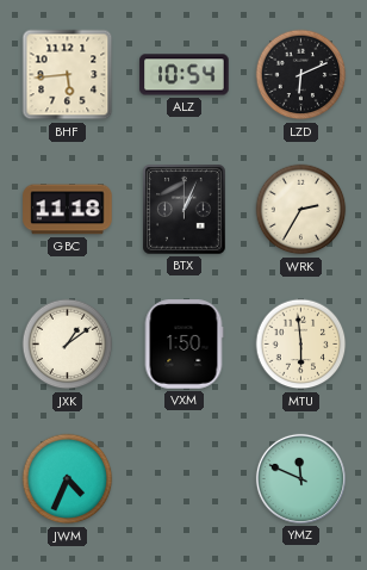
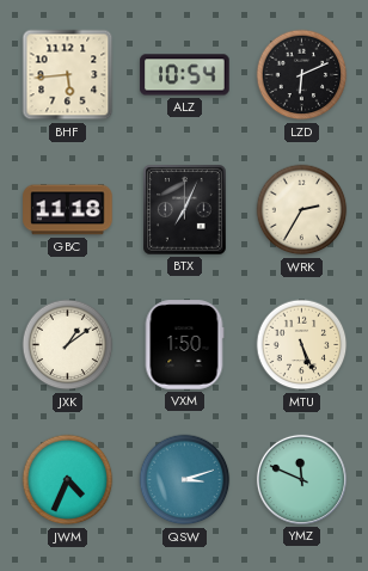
BTX: 1:04 -> 7:04
MTU: 5:59 -> 5:26
QSW: none -> 3:12
